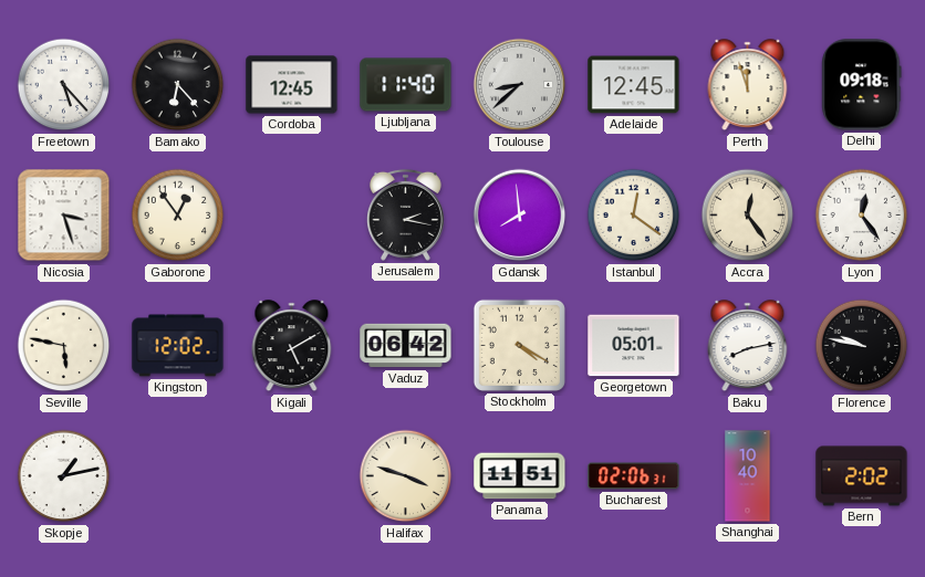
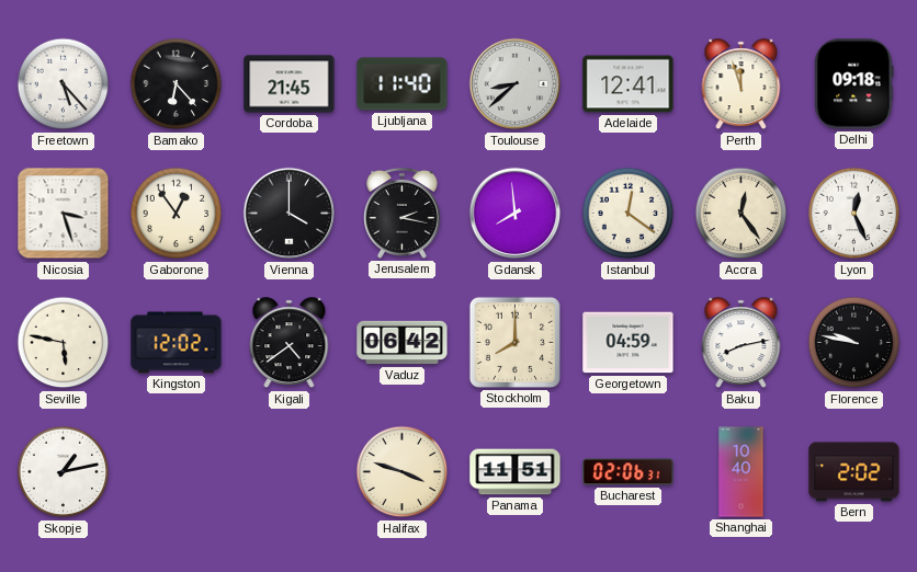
Cordoba: 12:45 -> 21:45
Adelaide: 12:45 -> 12:41
Vienna: none -> 4:00
Lyon: 12:24 -> 12:26
Kigali: 5:10 -> 4:39
Stockholm: 4:20 -> 8:00
Georgetown: 05:01 -> 04:59
